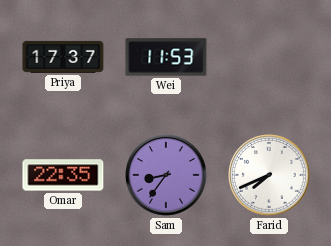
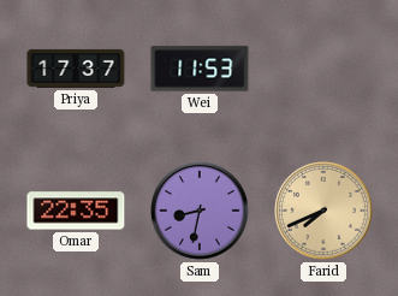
Sam: 8:36 -> 8:32
Farid dial: white -> champagne
